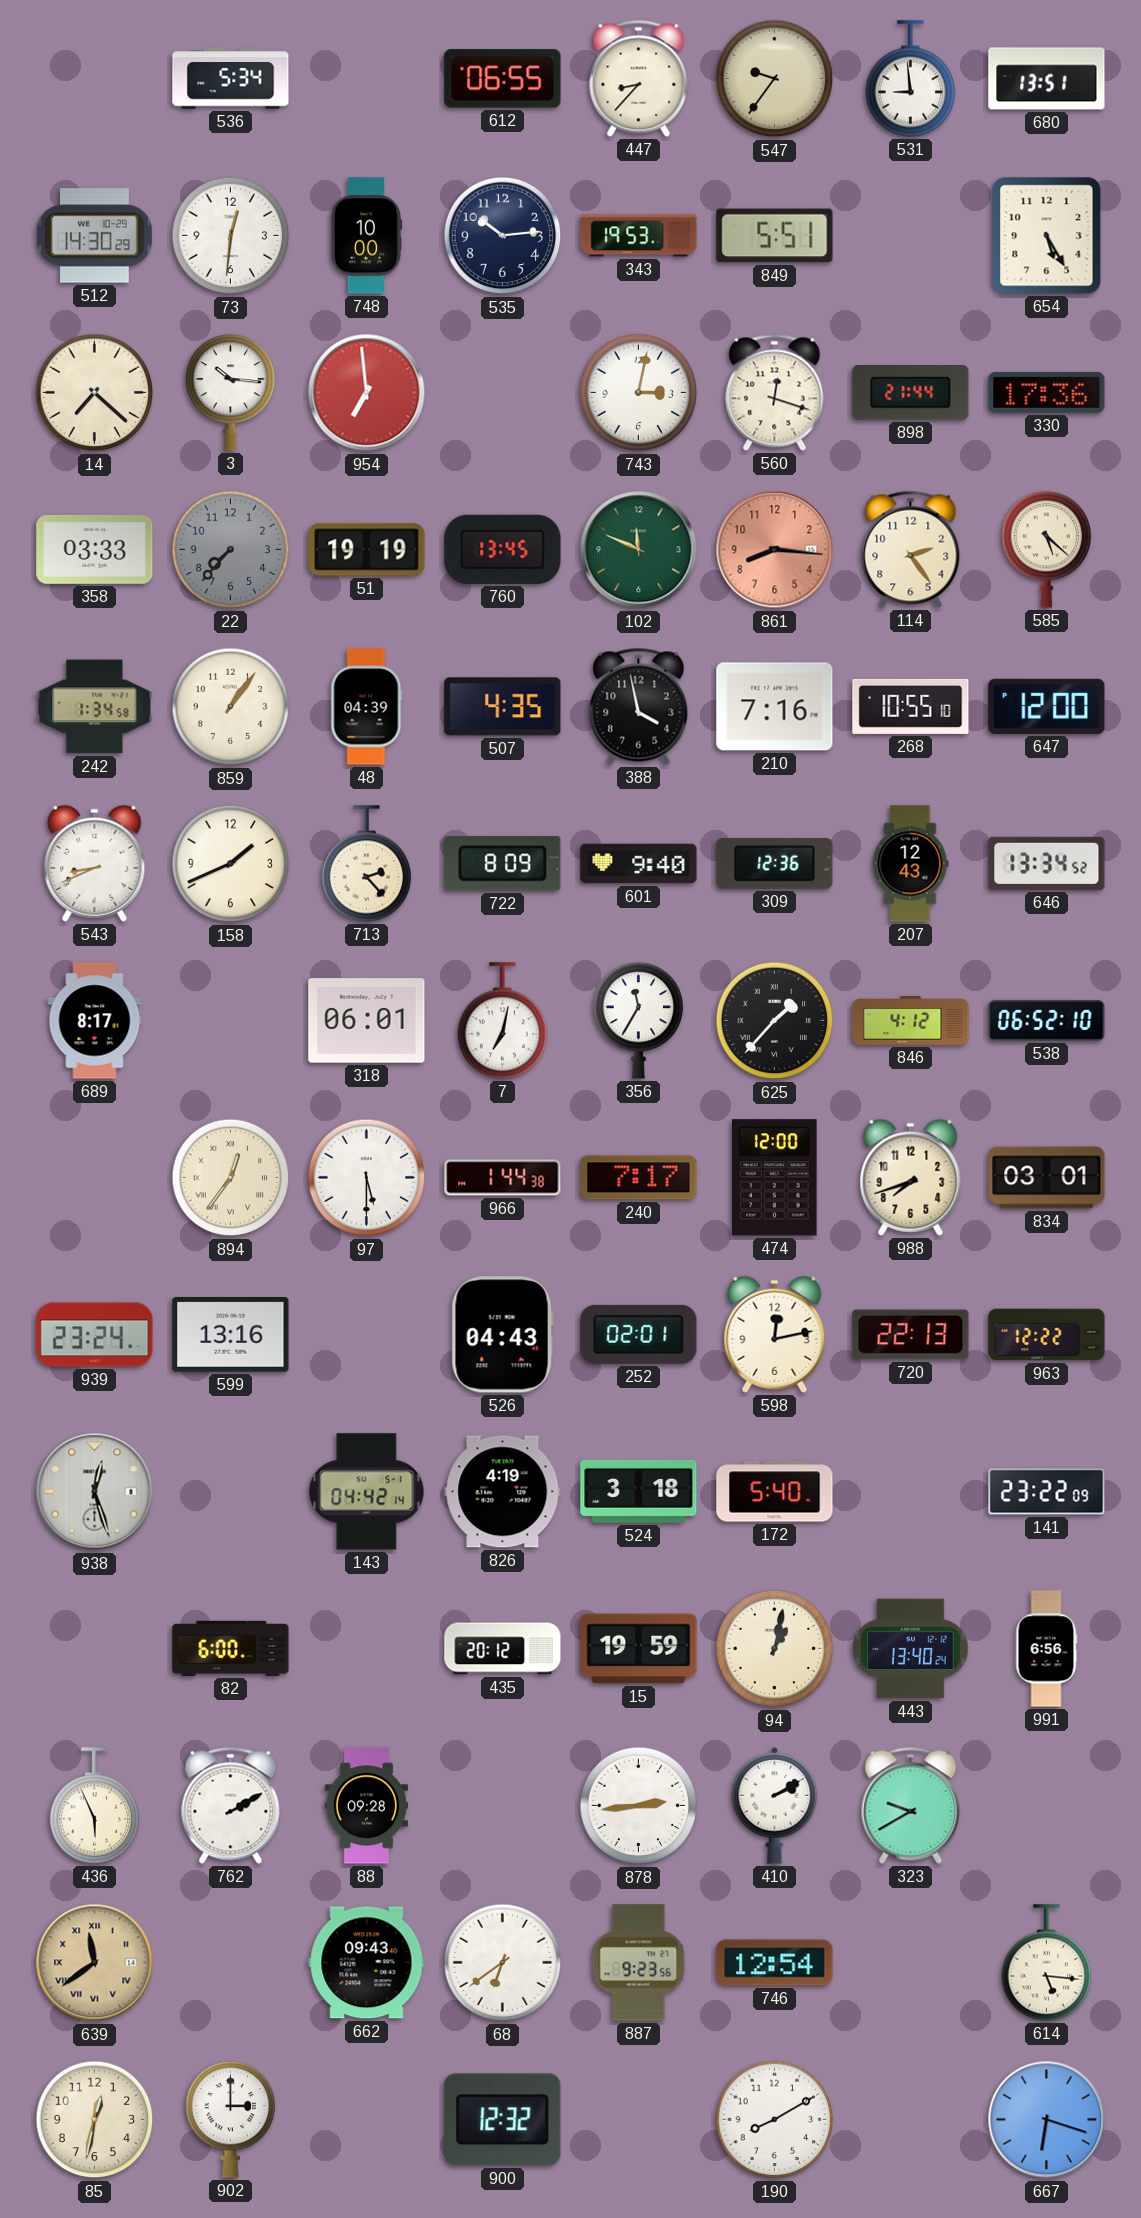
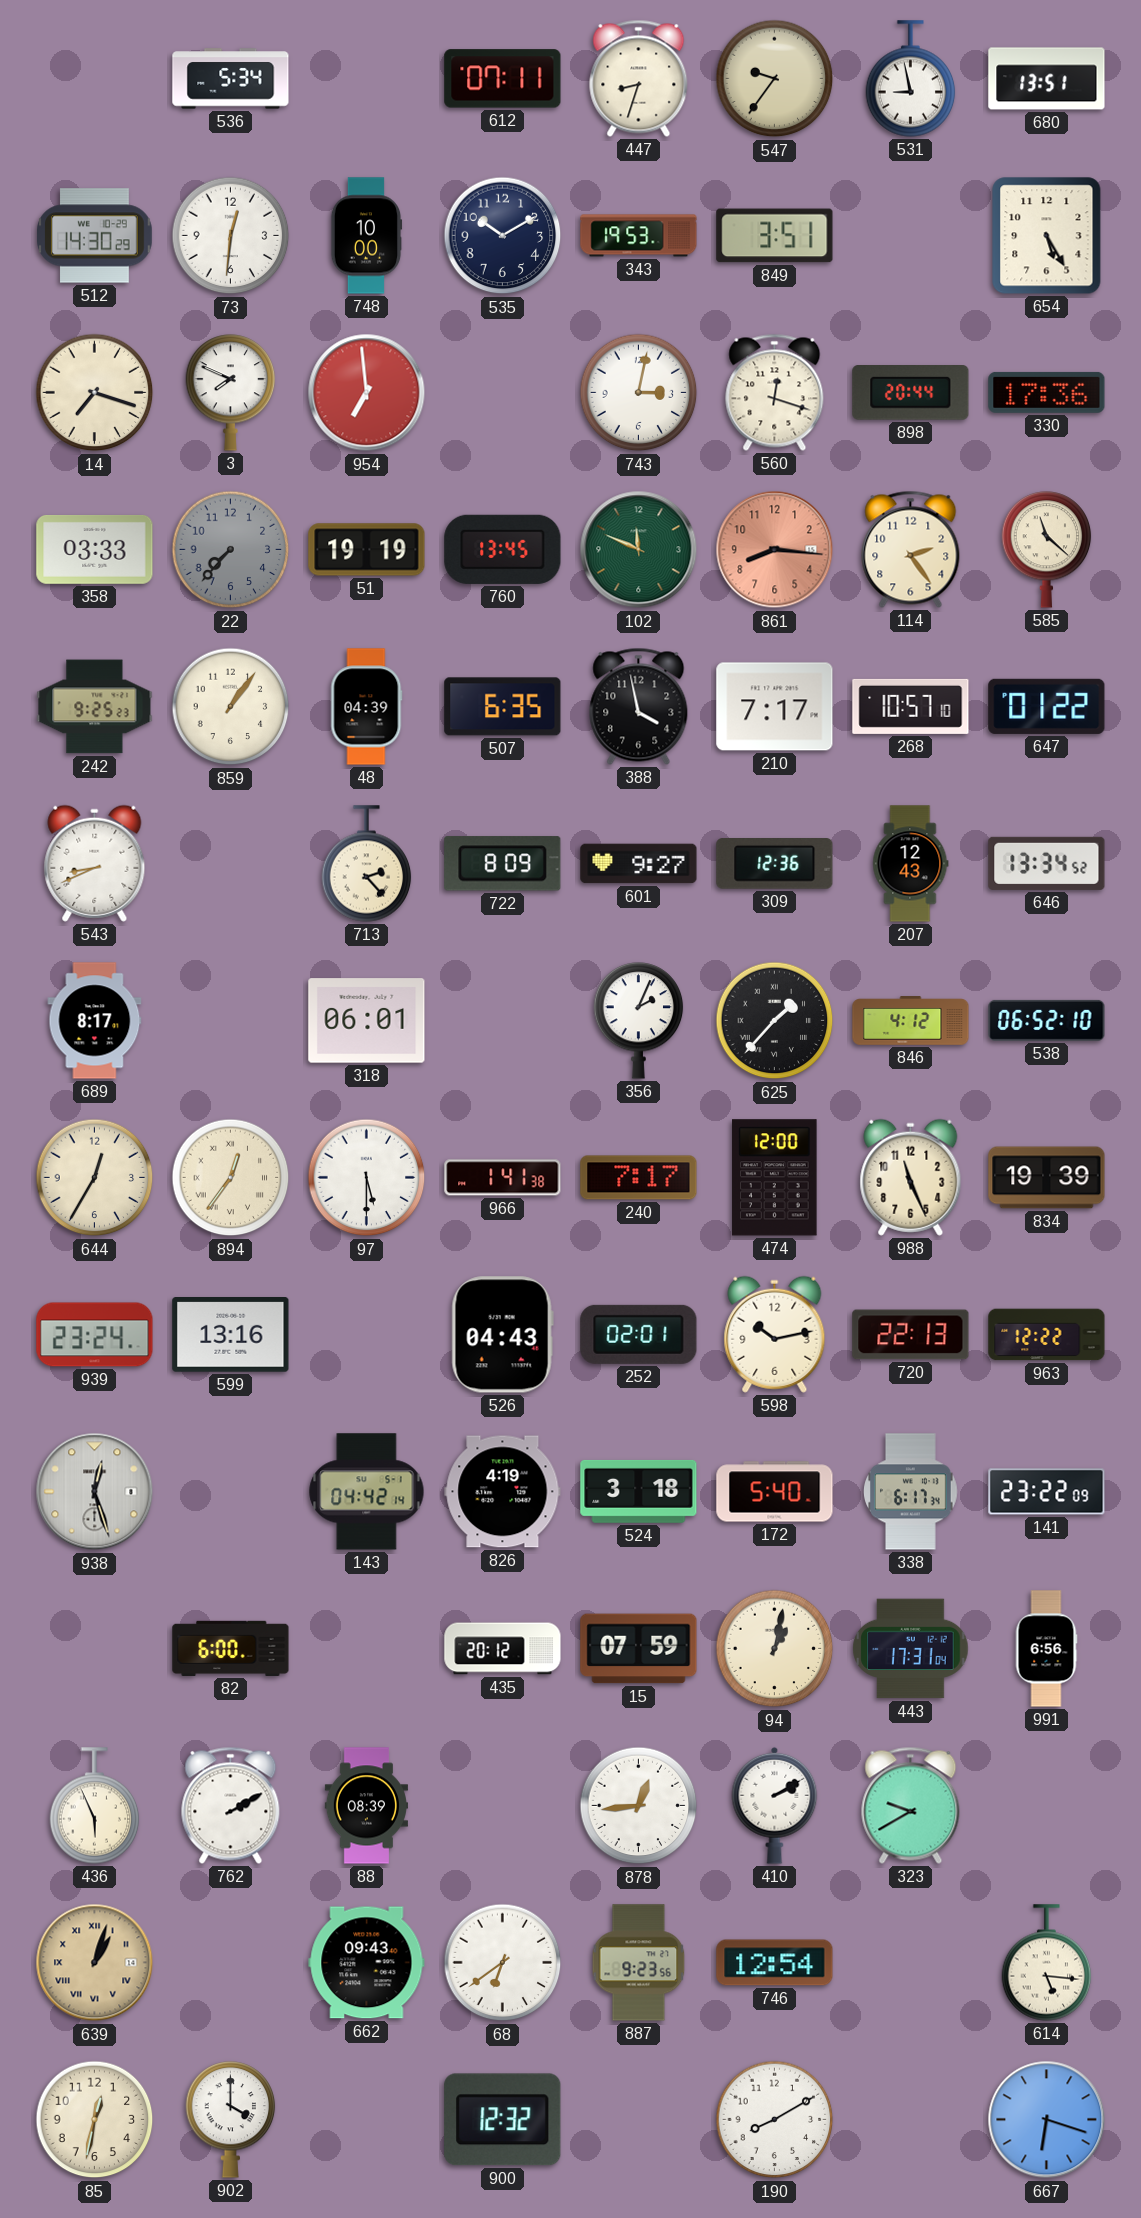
612: 06:55 -> 07:11
447: 8:37 -> 8:33
531: 8:59 -> 8:58
535: 10:14 -> 10:10
849: 5:51 -> 3:51
14: 7:22 -> 7:18
3: 10:16 -> 7:49
898: 21:44 -> 20:44
585: 5:22 -> 11:22
242: 1:34 -> 9:25
507: 4:35 -> 6:35
210: 7:16 -> 7:17
268: 10:55 -> 10:57
647: 12:00 -> 01:22
158: 1:41 -> none
601: 9:40 -> 9:27
7: 7:02 -> none
356: 11:35 -> 2:04
644: none -> 12:35
966: 1:44 -> 1:41
988: 7:42 -> 11:26
834: 03:01 -> 19:39
598: 12:13 -> 10:13
338: none -> 6:17
15: 19:59 -> 07:59
443: 13:40 -> 17:31
88: 09:28 -> 08:39
878: 2:44 -> 12:44
639: 11:39 -> 1:03
902: 3:00 -> 4:00
